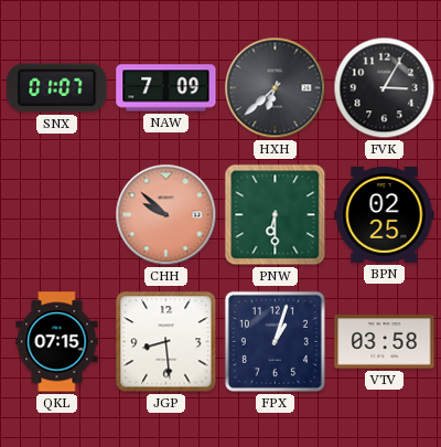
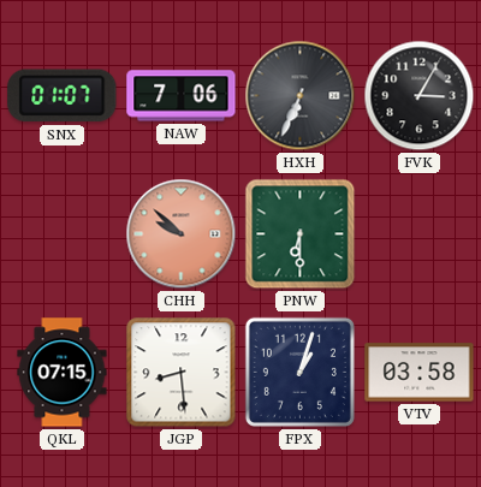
NAW: 7:09 -> 7:06
HXH: 6:38 -> 6:34
BPN: 02:25 -> none
